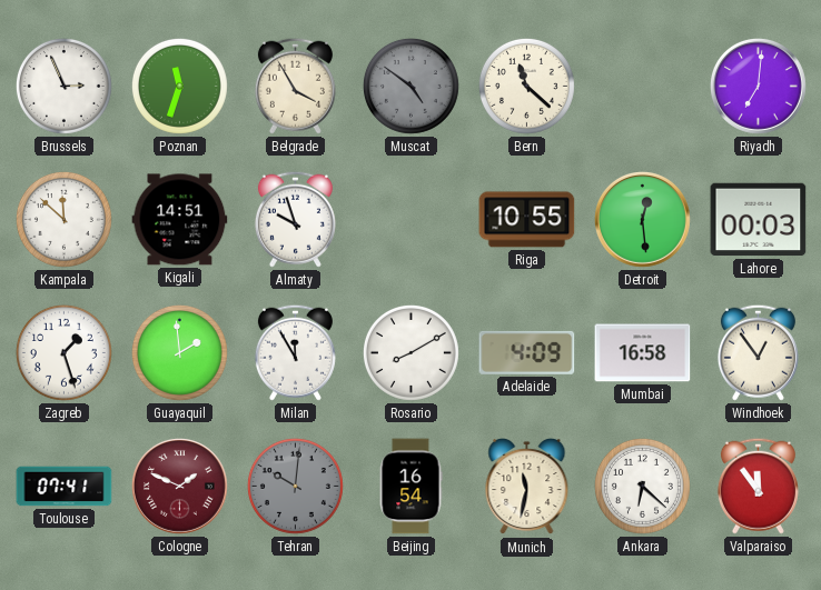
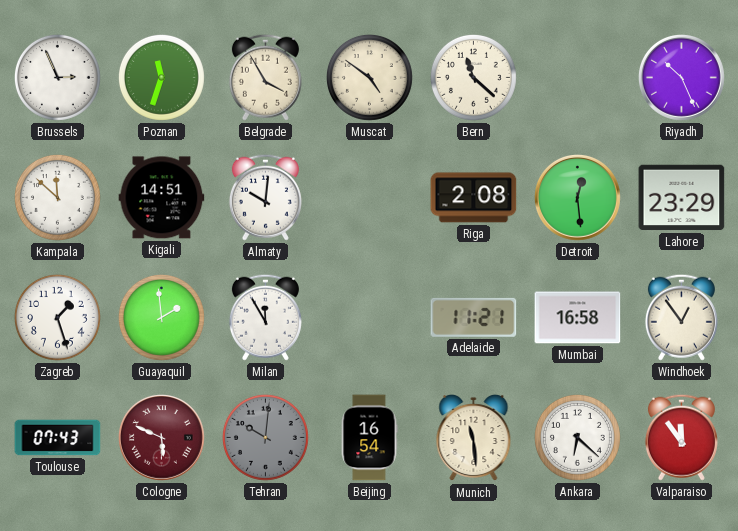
Muscat dial: grey -> cream
Riyadh: 7:01 -> 10:26
Almaty: 9:57 -> 10:01
Riga: 10:55 -> 2:08
Lahore: 00:03 -> 23:29
Rosario: 8:10 -> none
Adelaide: 4:09 -> 11:21
Toulouse: 07:41 -> 07:43
Cologne: 1:49 -> 5:49
Munich: 11:32 -> 11:29
